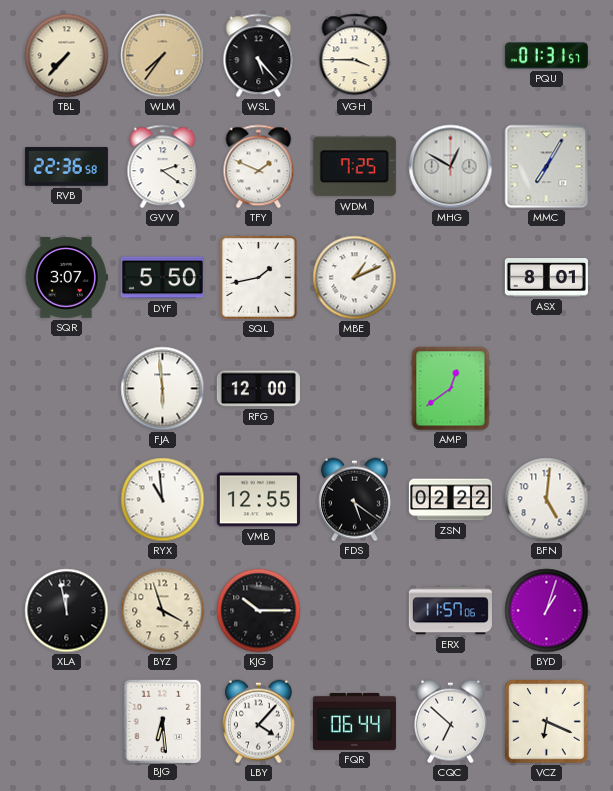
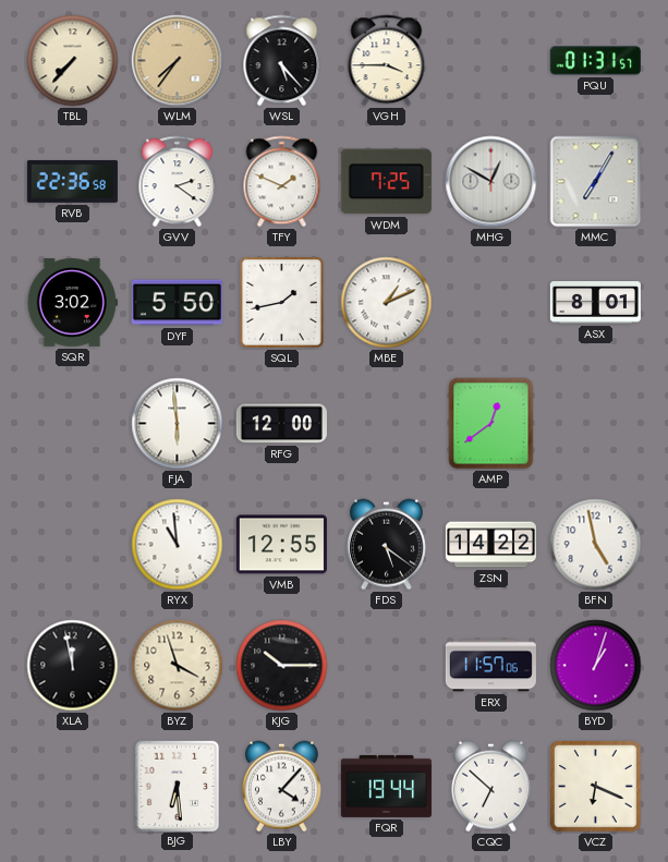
SQR: 3:07 -> 3:02
ZSN: 02:22 -> 14:22
BFN: 5:01 -> 4:58
FQR: 06:44 -> 19:44
